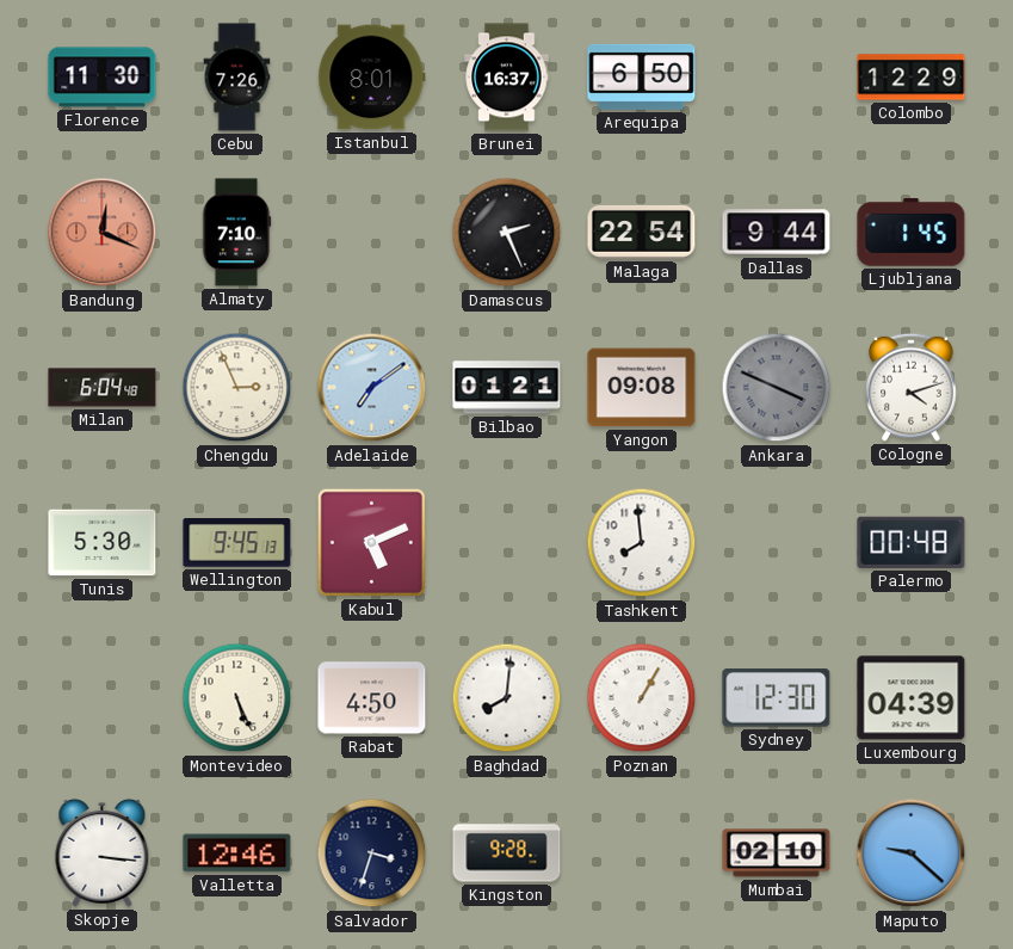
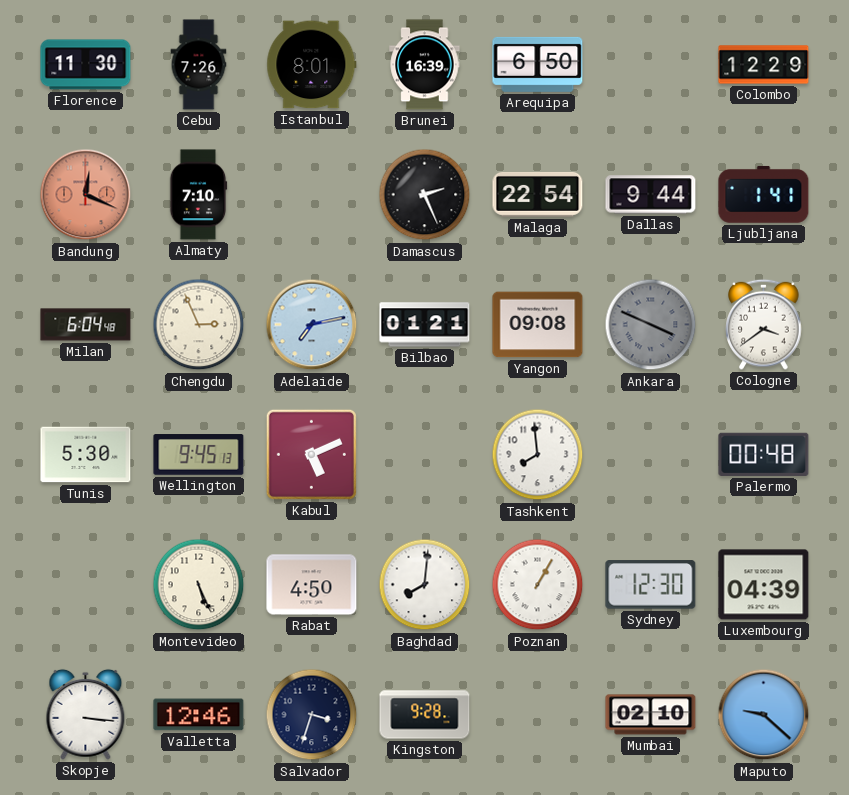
Brunei: 16:37 -> 16:39
Ljubljana: 1:45 -> 1:41
Adelaide: 7:09 -> 7:13
Cologne: 4:12 -> 3:39
